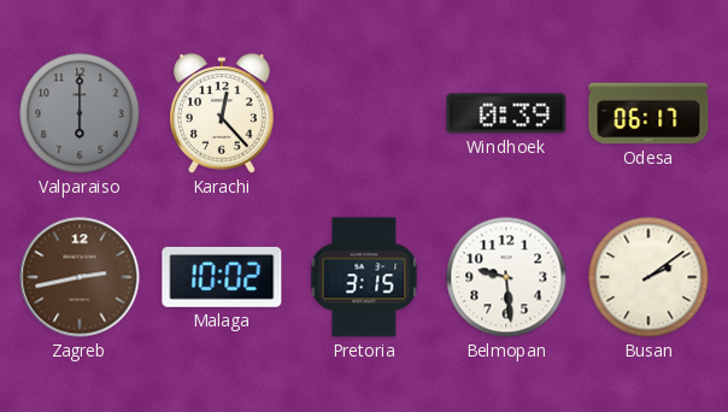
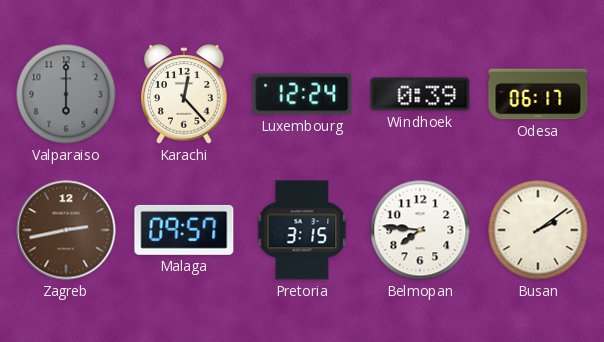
Luxembourg: none -> 12:24
Malaga: 10:02 -> 09:57
Belmopan: 9:29 -> 7:46
